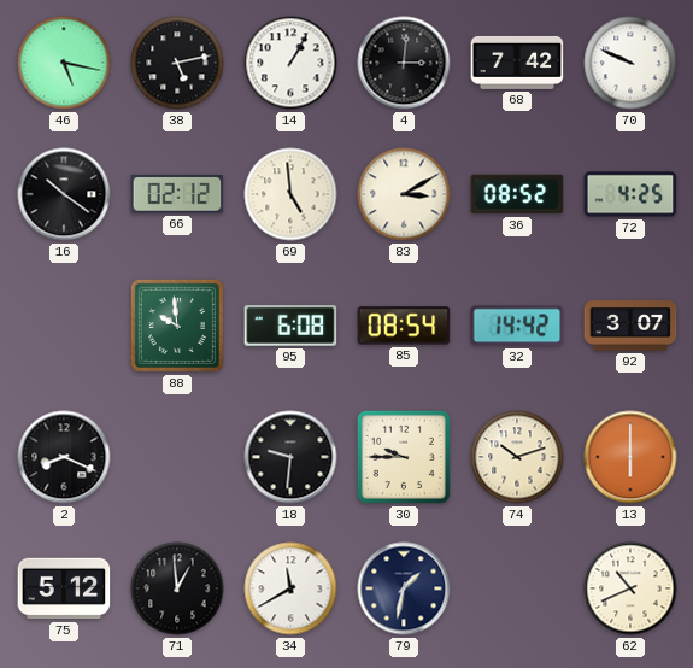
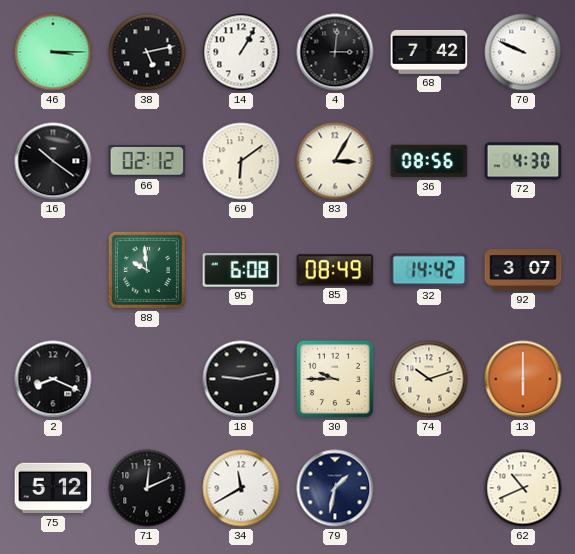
46: 5:17 -> 3:15
69: 4:59 -> 6:09
83: 3:10 -> 3:05
36: 08:52 -> 08:56
72: 4:25 -> 4:30
85: 08:54 -> 08:49
18: 9:31 -> 9:13
71: 12:59 -> 12:11
